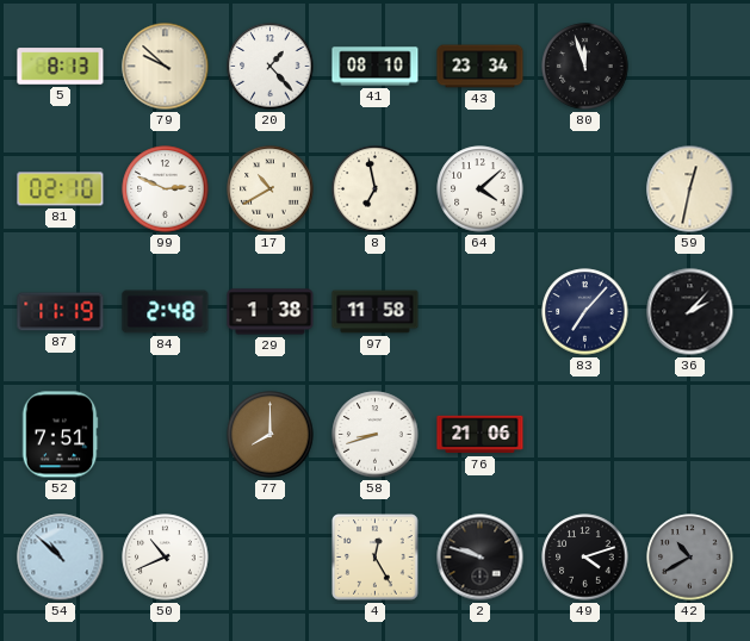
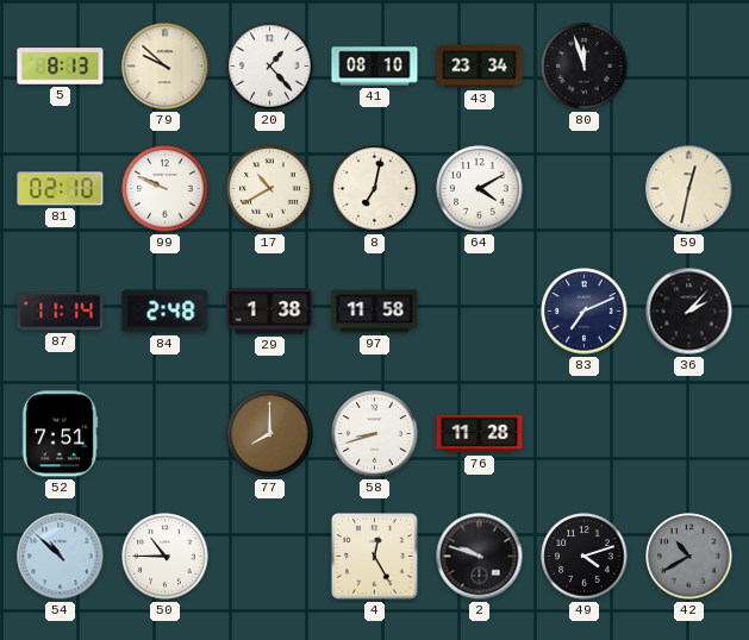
99: 2:49 -> 9:49
8: 6:58 -> 7:02
64: 4:08 -> 4:10
87: 11:19 -> 11:14
83: 7:07 -> 7:11
76: 21:06 -> 11:28
50: 10:41 -> 10:45
